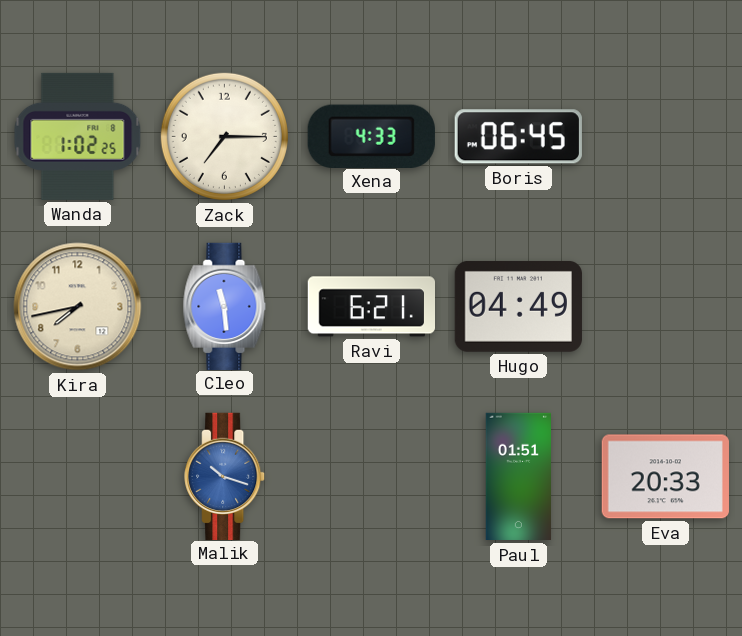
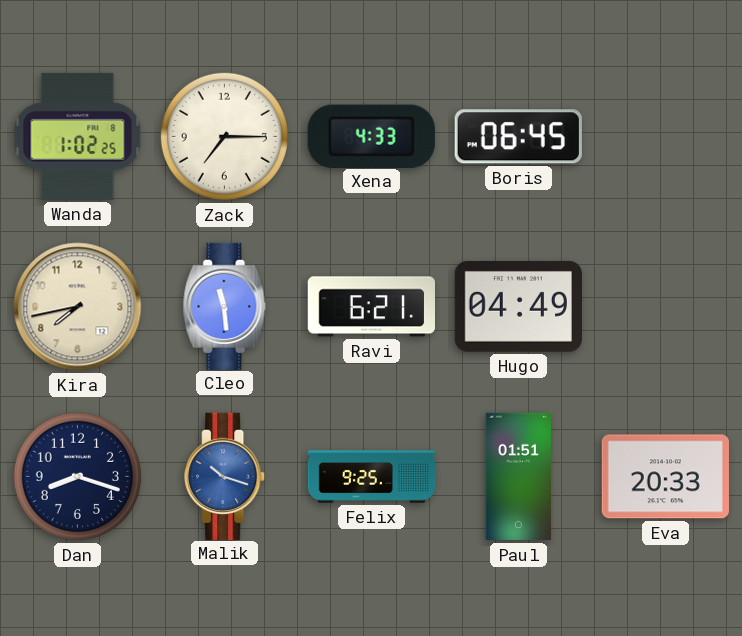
Dan: none -> 8:18
Felix: none -> 9:25
